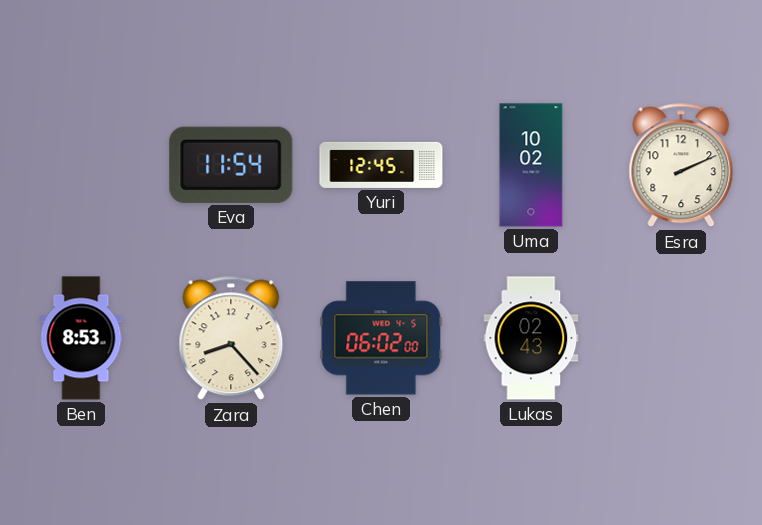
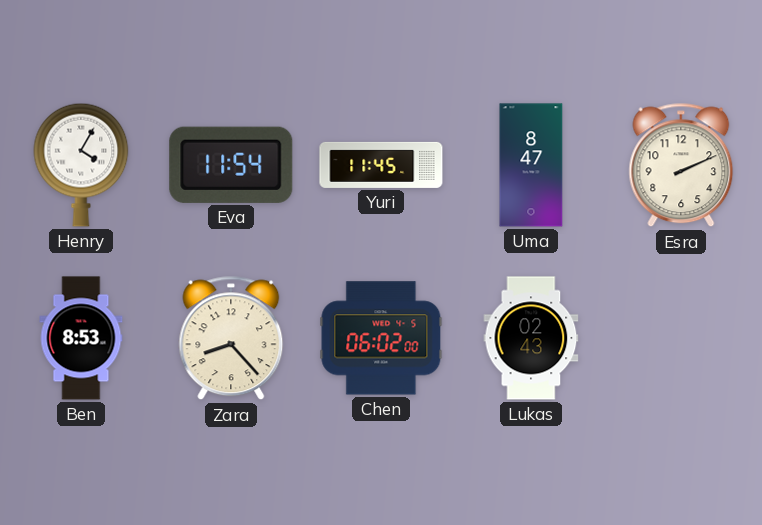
Henry: none -> 4:05
Yuri: 12:45 -> 11:45
Uma: 10:02 -> 8:47
